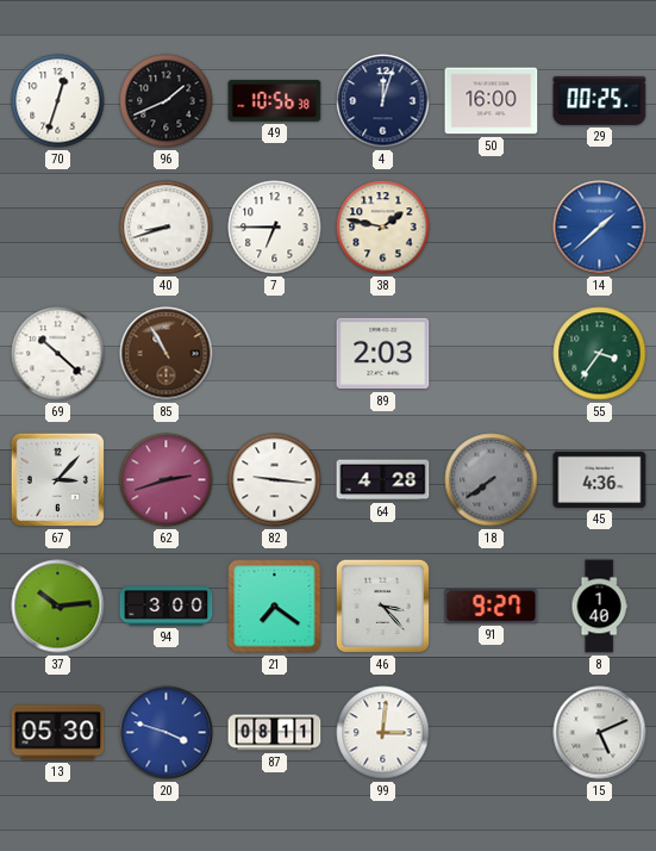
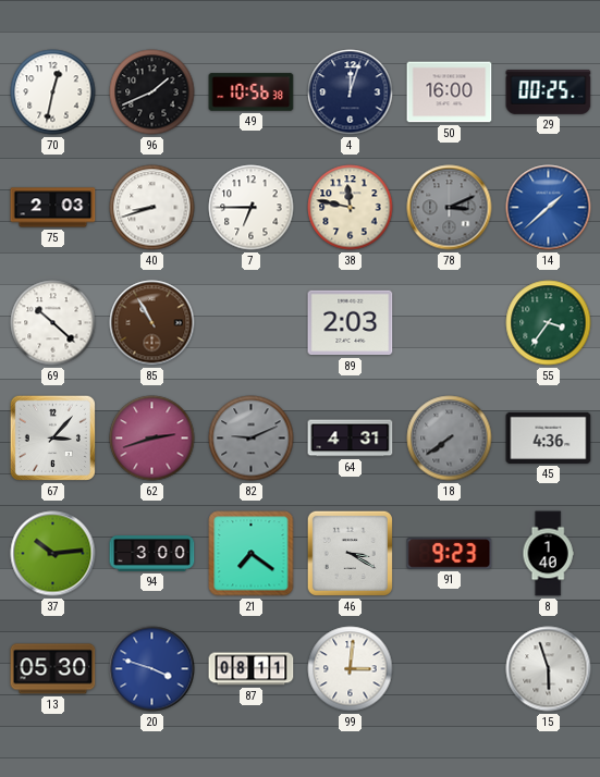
70: 12:33 -> 12:32
75: none -> 2:03
38: 1:47 -> 11:47
78: none -> 3:11
82: 9:16 -> 9:11
82 dial: white -> grey
64: 4:28 -> 4:31
46: 3:23 -> 3:20
91: 9:27 -> 9:23
15: 5:11 -> 5:57
